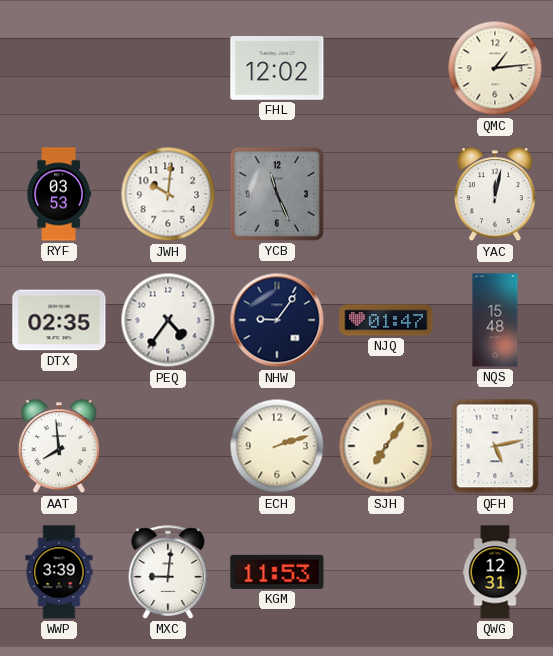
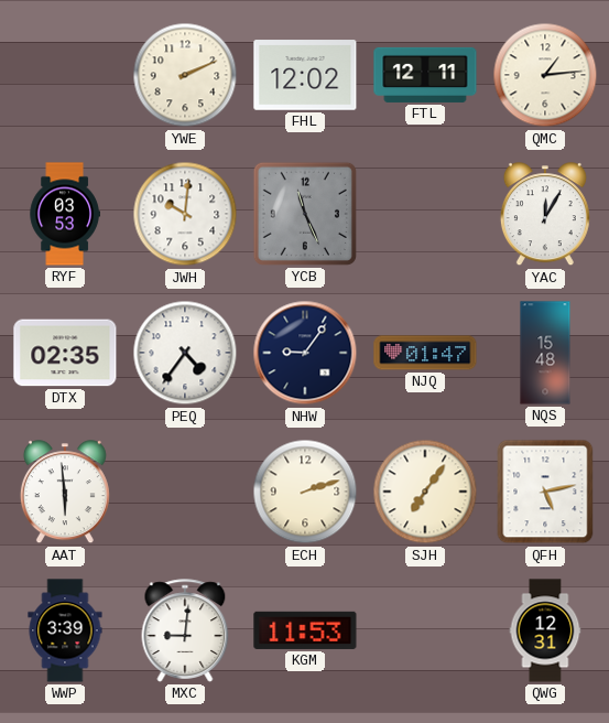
YWE: none -> 2:11
FTL: none -> 12:11
YAC: 12:02 -> 12:05
AAT: 7:59 -> 5:59
